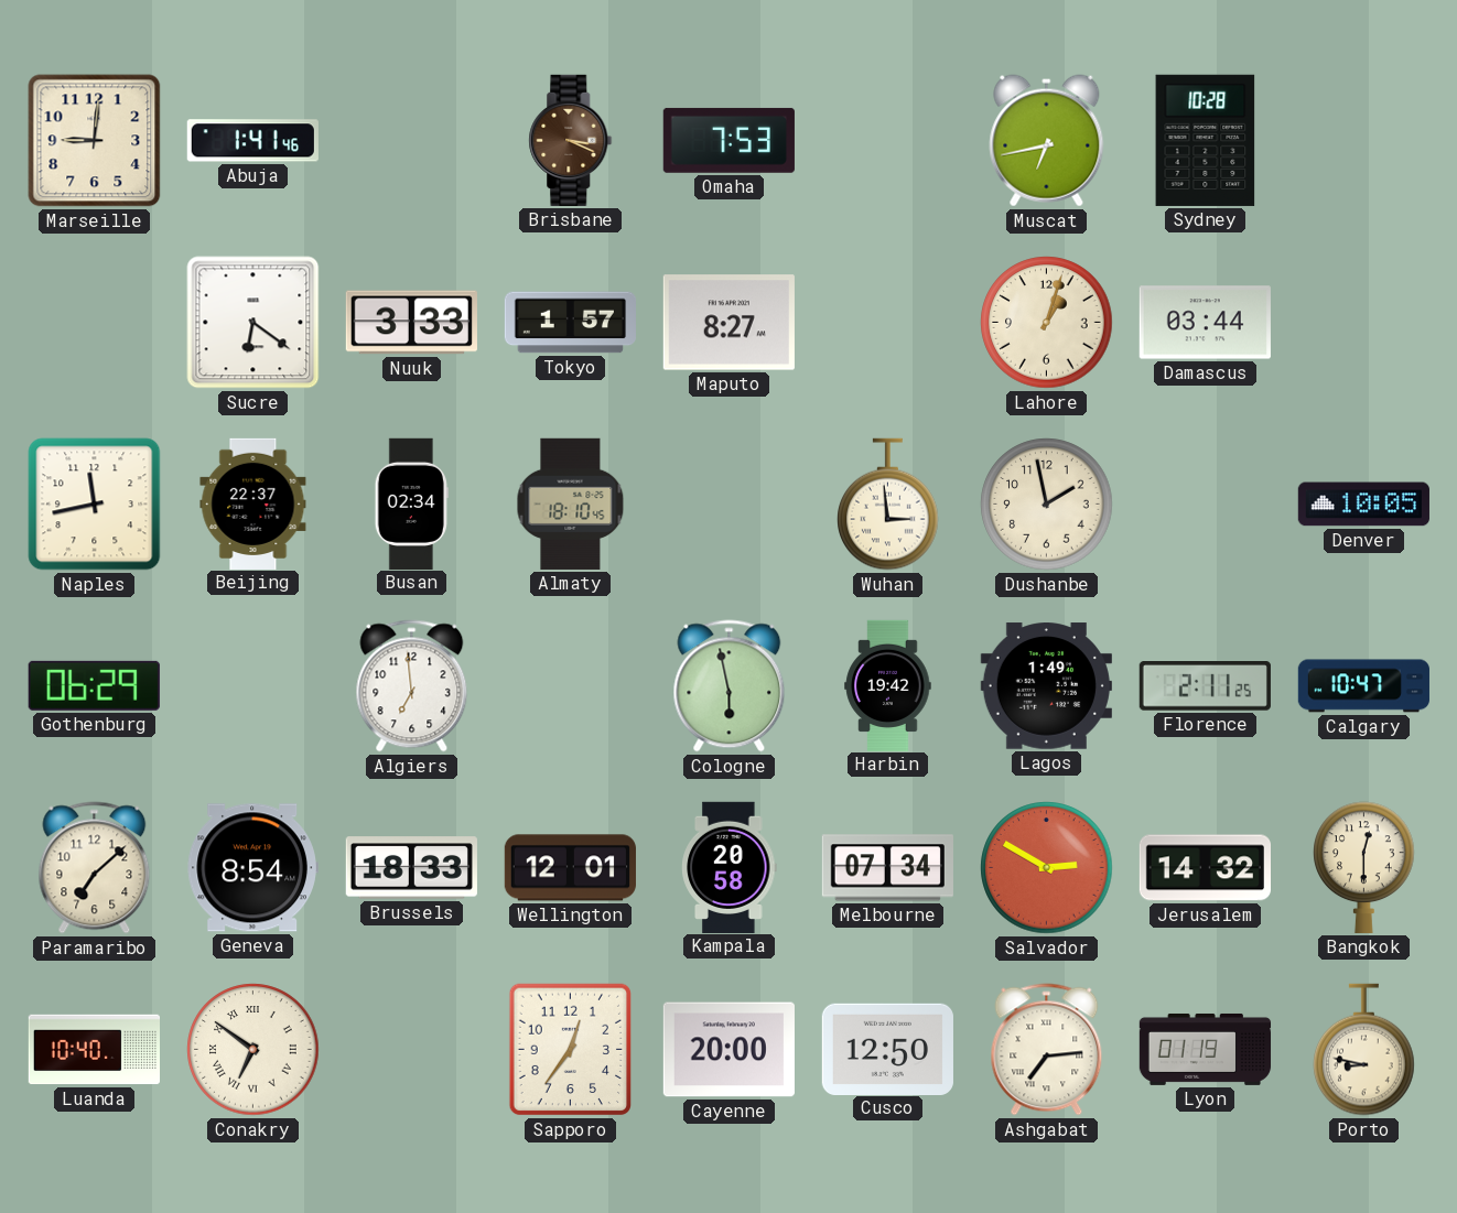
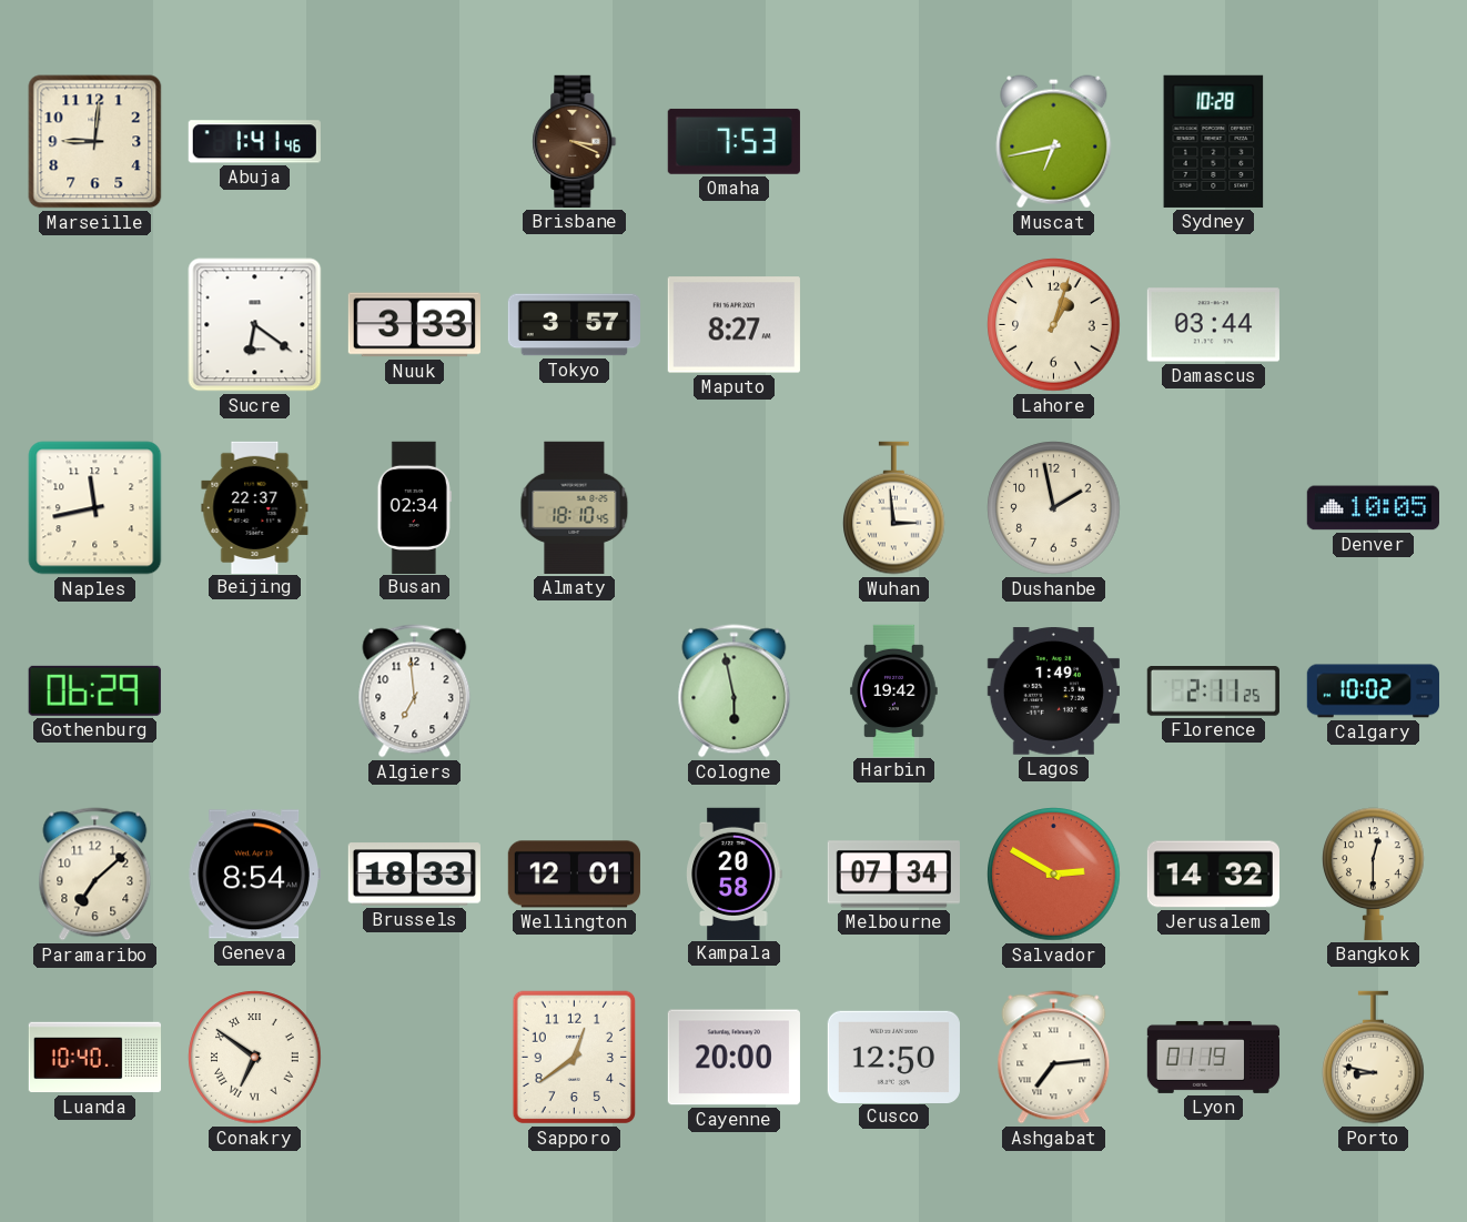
Tokyo: 1:57 -> 3:57
Calgary: 10:47 -> 10:02
Sapporo: 12:36 -> 12:39
